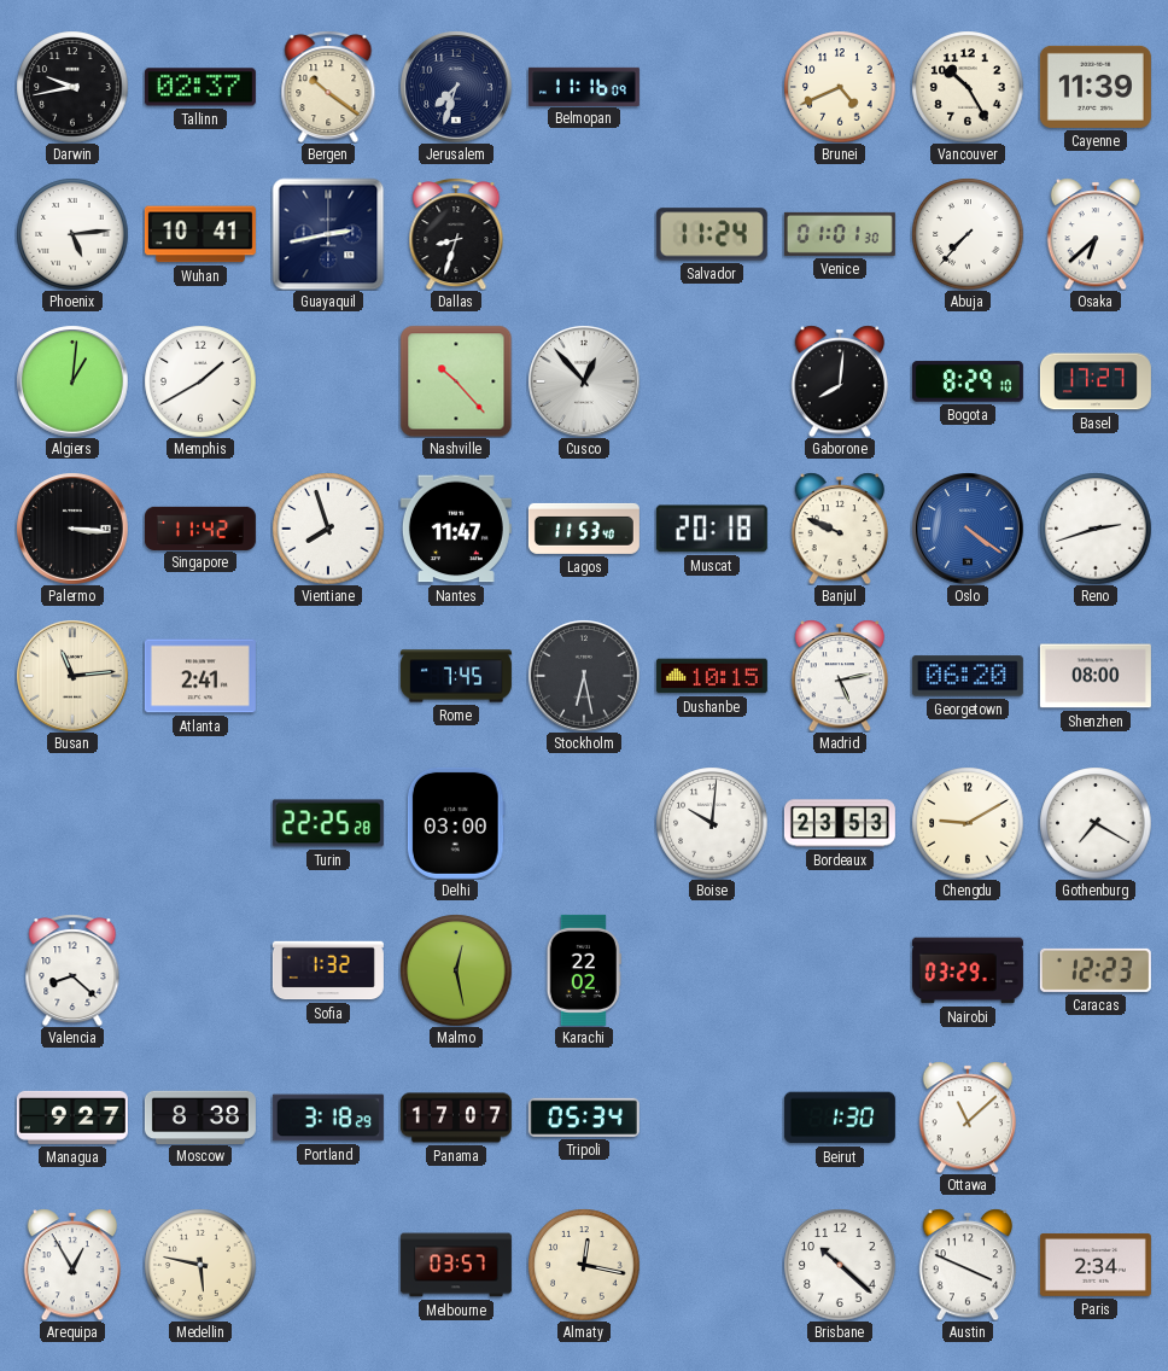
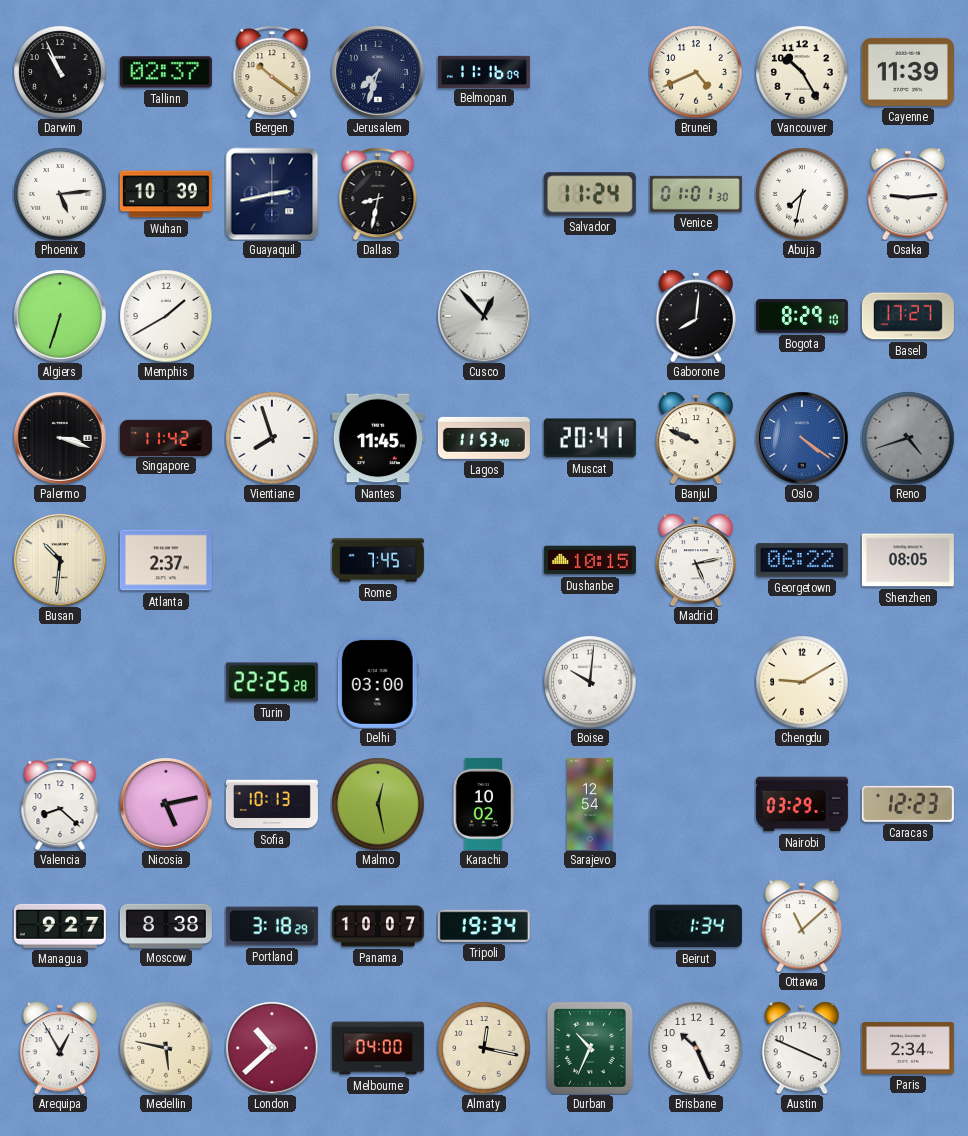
Darwin: 9:43 -> 10:56
Wuhan: 10:41 -> 10:39
Dallas: 8:33 -> 8:32
Abuja: 7:37 -> 7:32
Osaka: 6:38 -> 9:14
Algiers: 1:01 -> 6:33
Nashville: 10:23 -> none
Palermo: 3:16 -> 3:18
Nantes: 11:47 -> 11:45
Muscat: 20:18 -> 20:41
Reno: 2:42 -> 4:42
Reno dial: white -> grey
Busan: 11:14 -> 10:31
Atlanta: 2:41 -> 2:37
Stockholm: 6:28 -> none
Georgetown: 06:20 -> 06:22
Shenzhen: 08:00 -> 08:05
Bordeaux: 23:53 -> none
Gothenburg: 7:20 -> none
Nicosia: none -> 5:13
Sofia: 1:32 -> 10:13
Karachi: 22:02 -> 10:02
Sarajevo: none -> 12:54
Panama: 17:07 -> 10:07
Tripoli: 05:34 -> 19:34
Beirut: 1:30 -> 1:34
London: none -> 10:38
Melbourne: 03:57 -> 04:00
Durban: none -> 10:34
Brisbane: 10:22 -> 10:26
